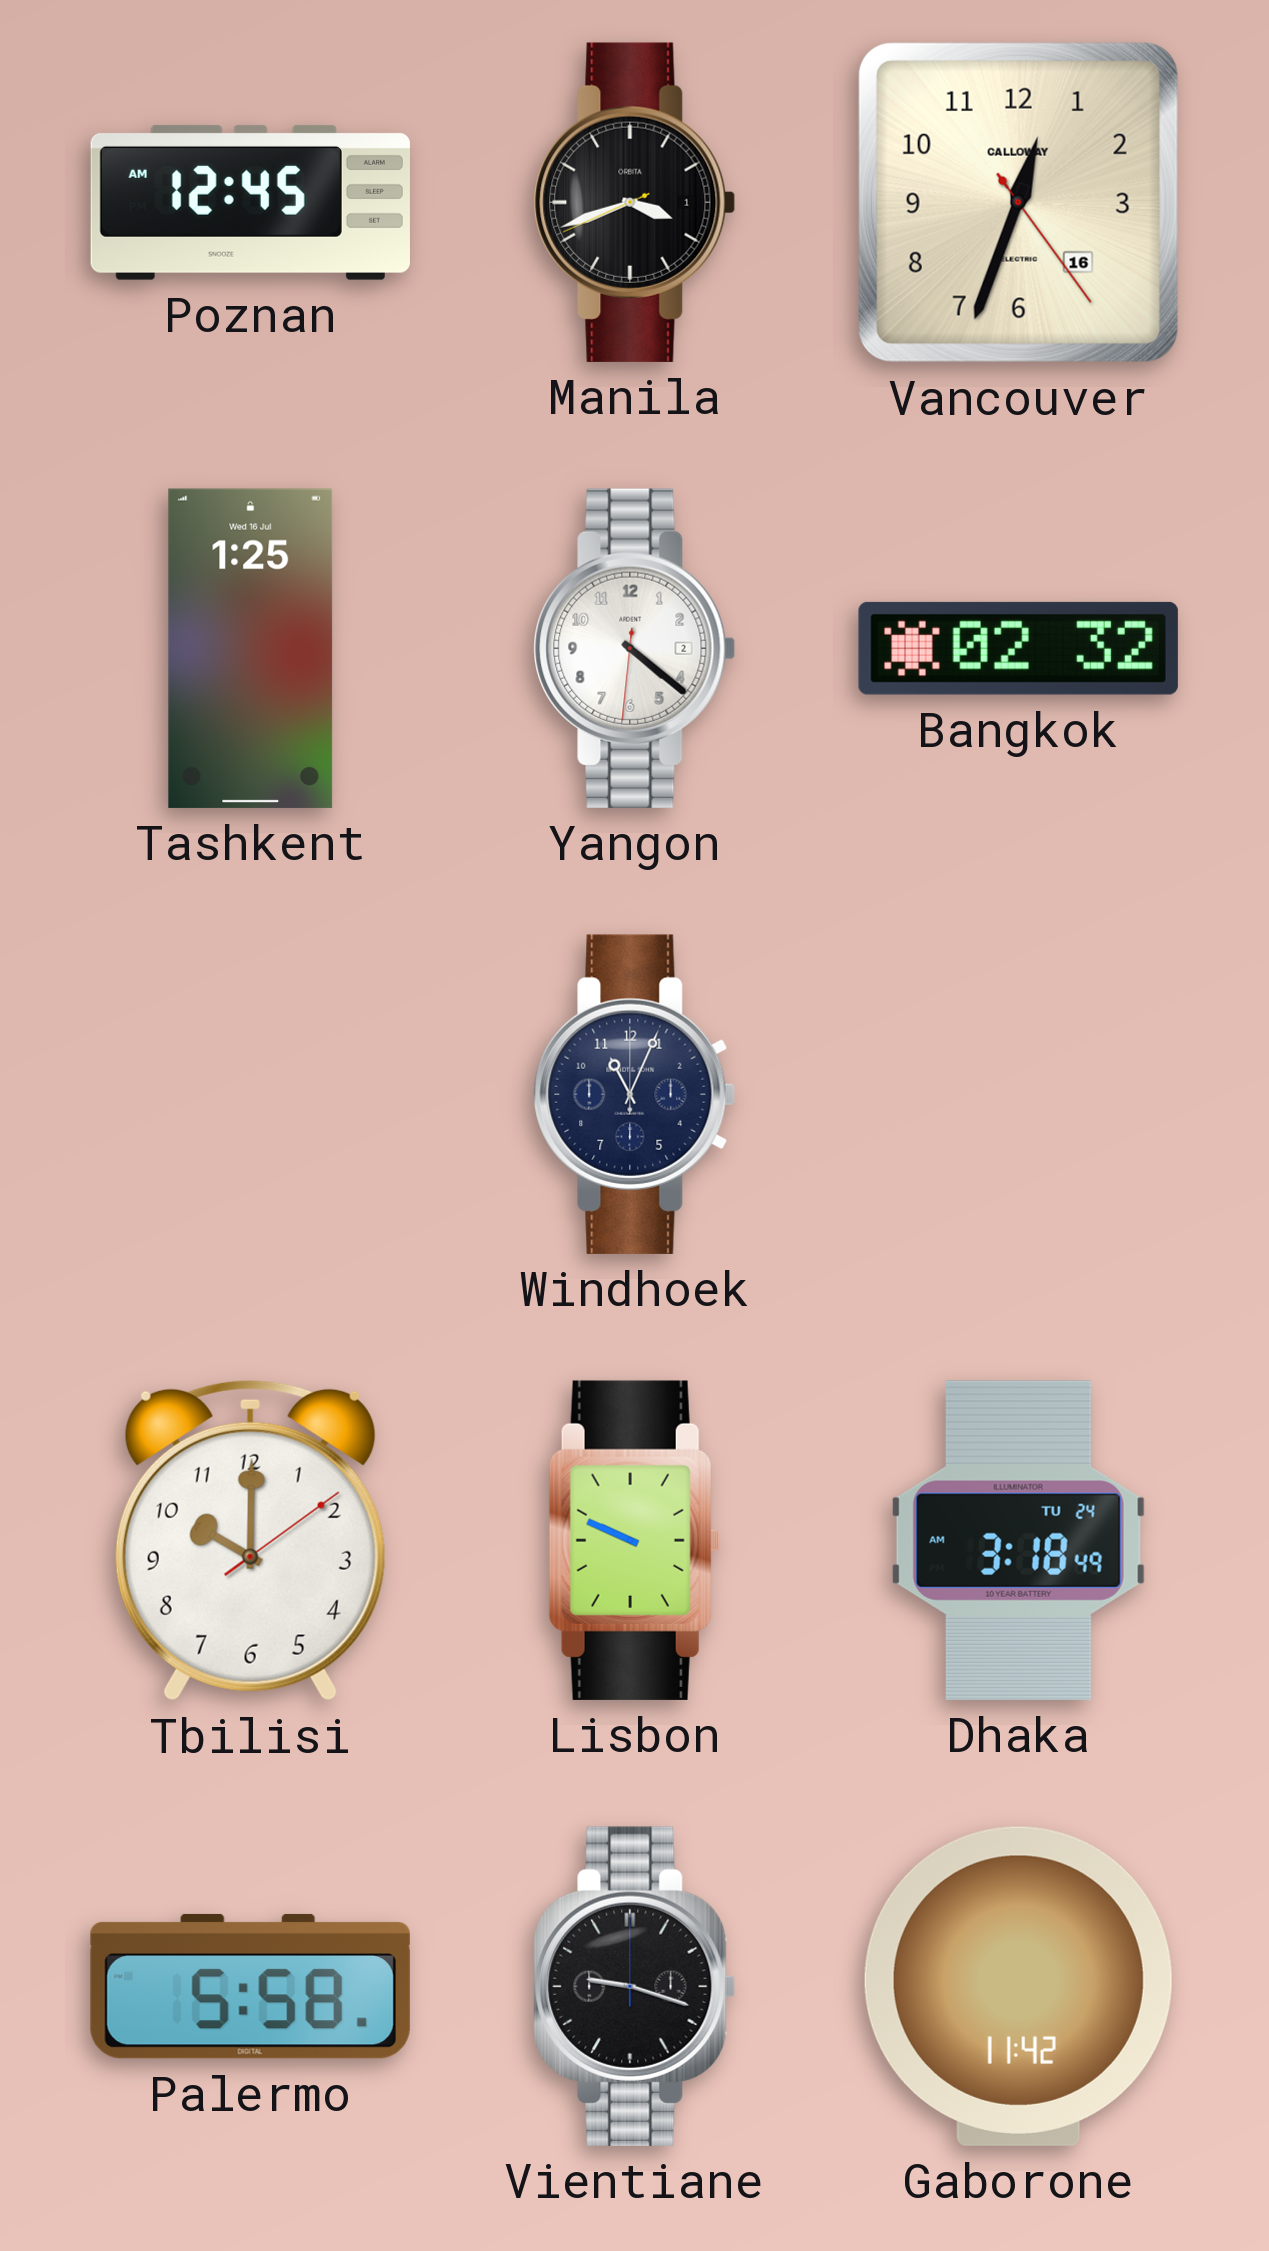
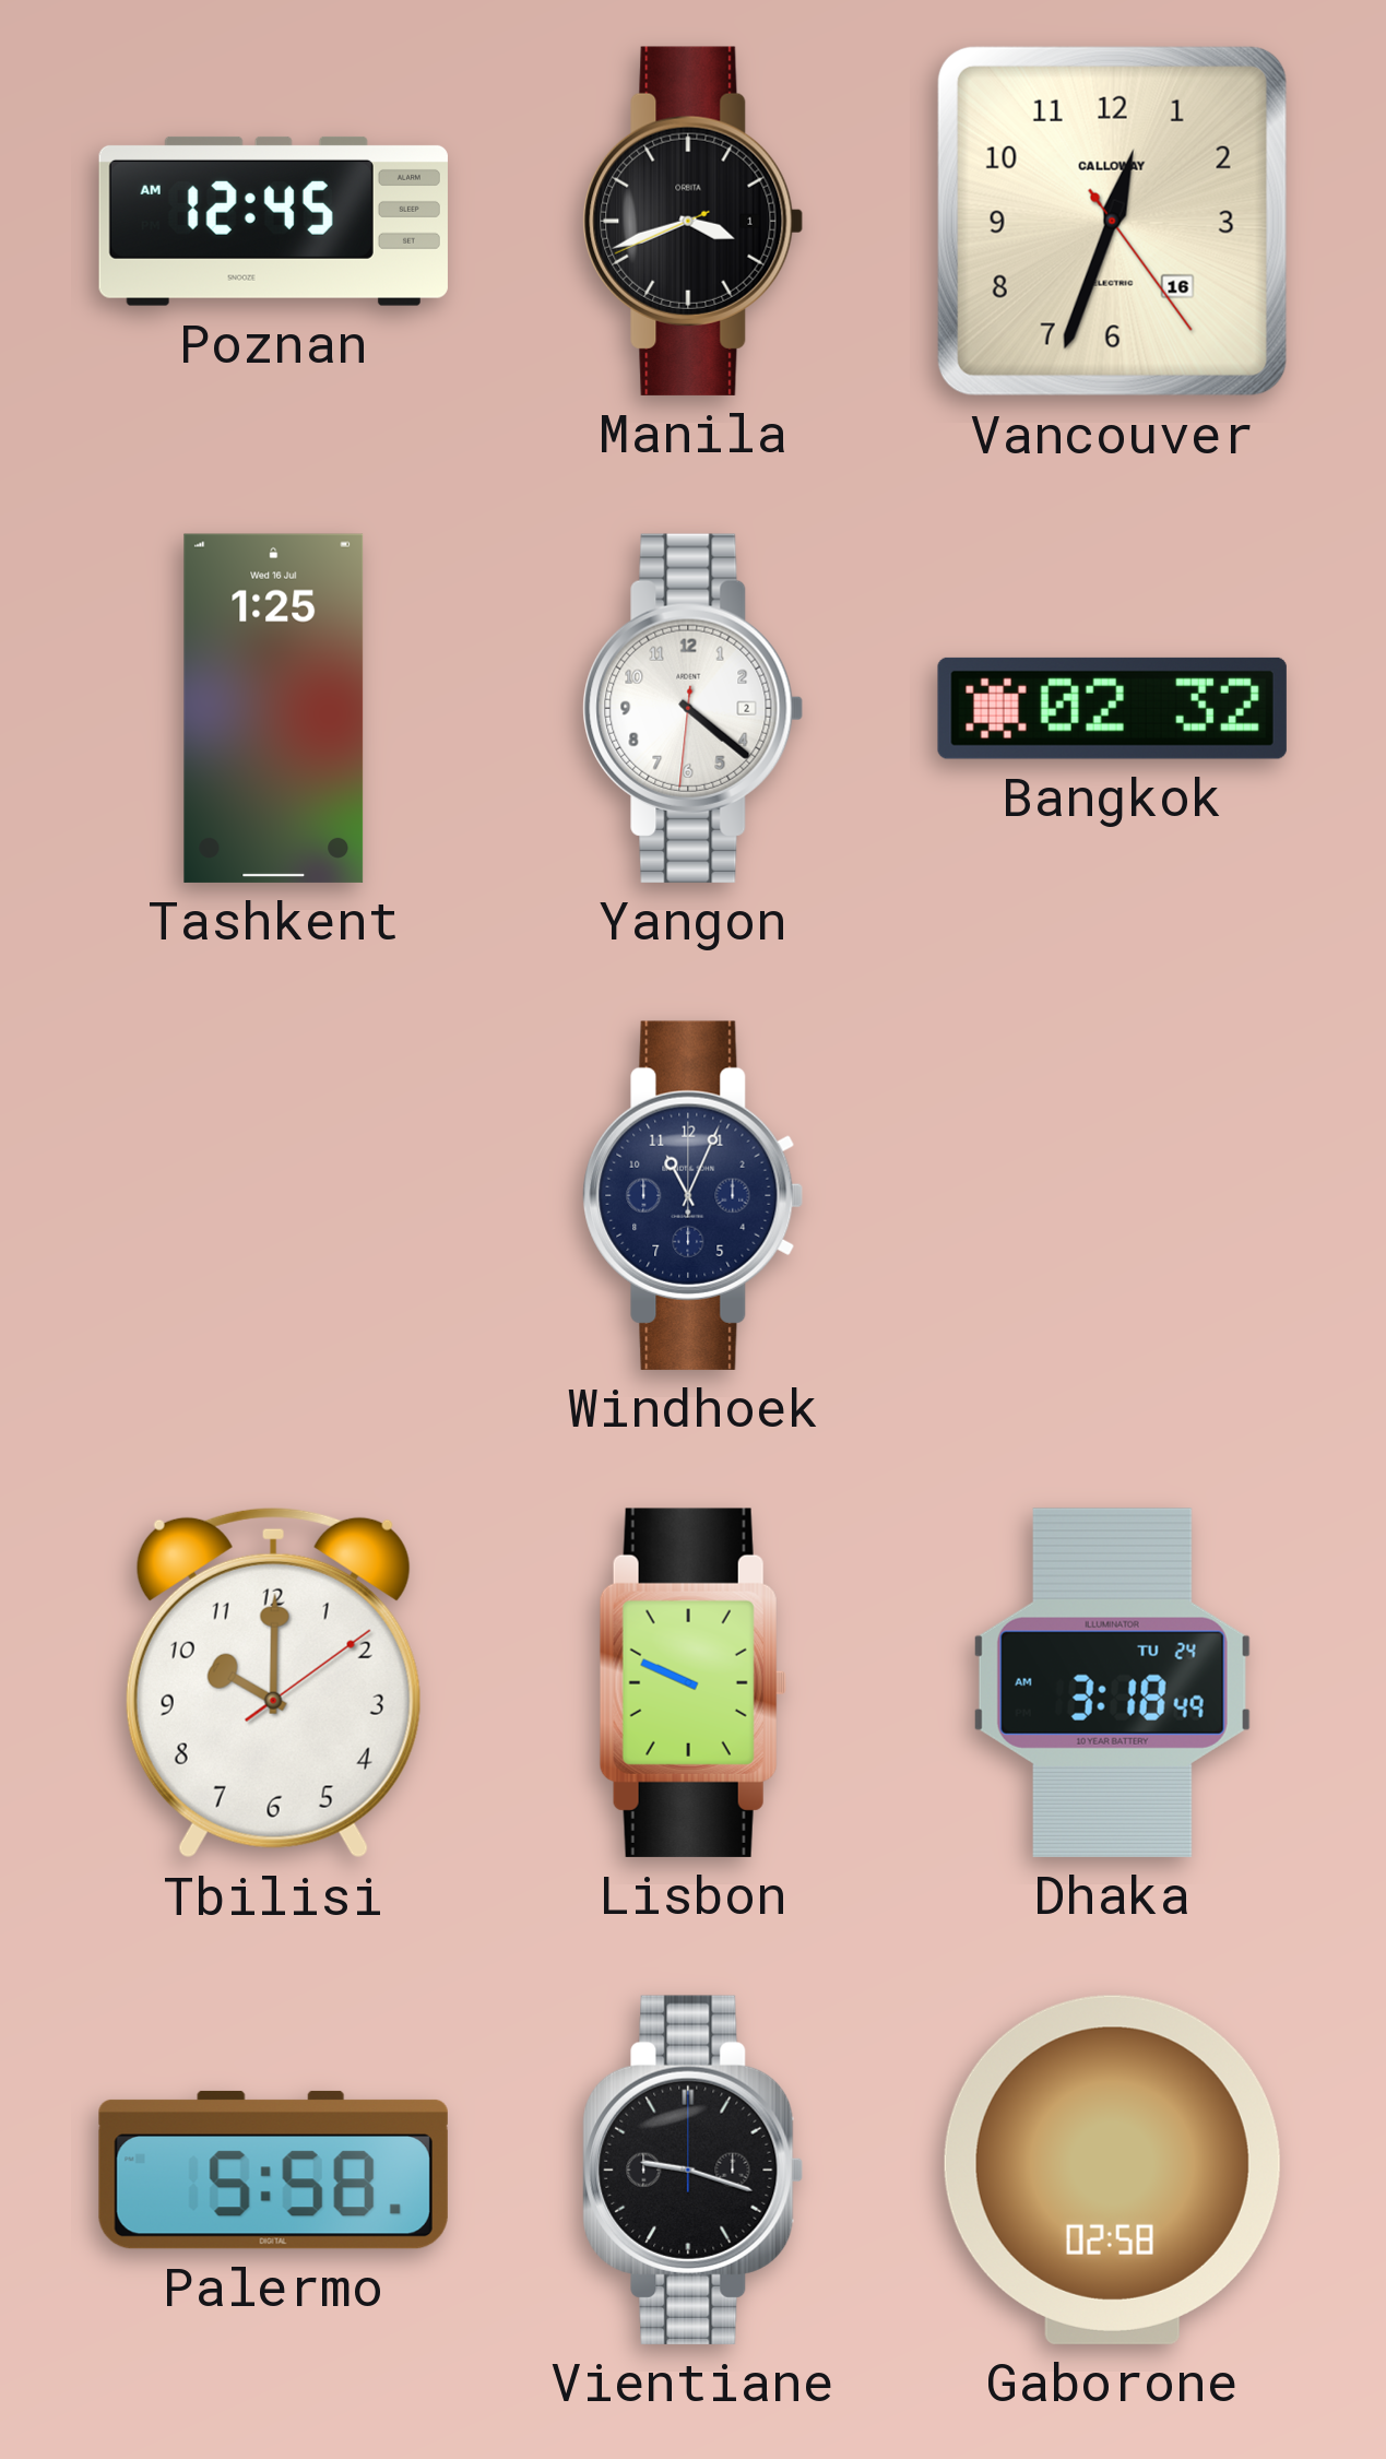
Gaborone: 11:42 -> 02:58
